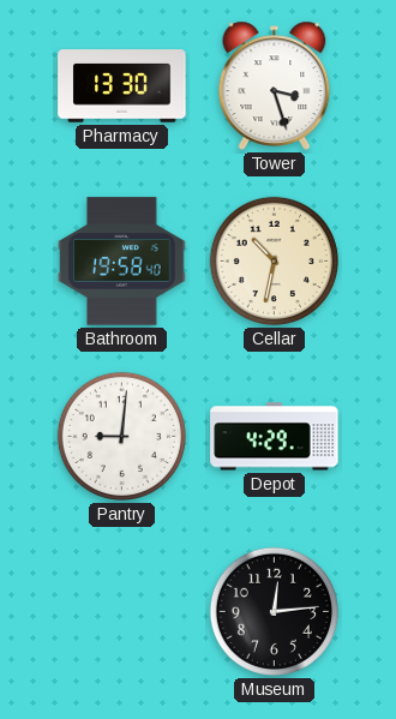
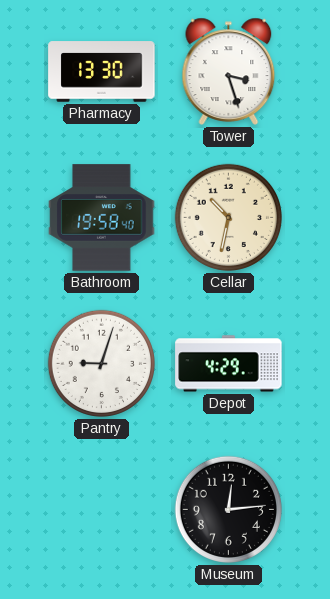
Pantry: 9:01 -> 9:03
